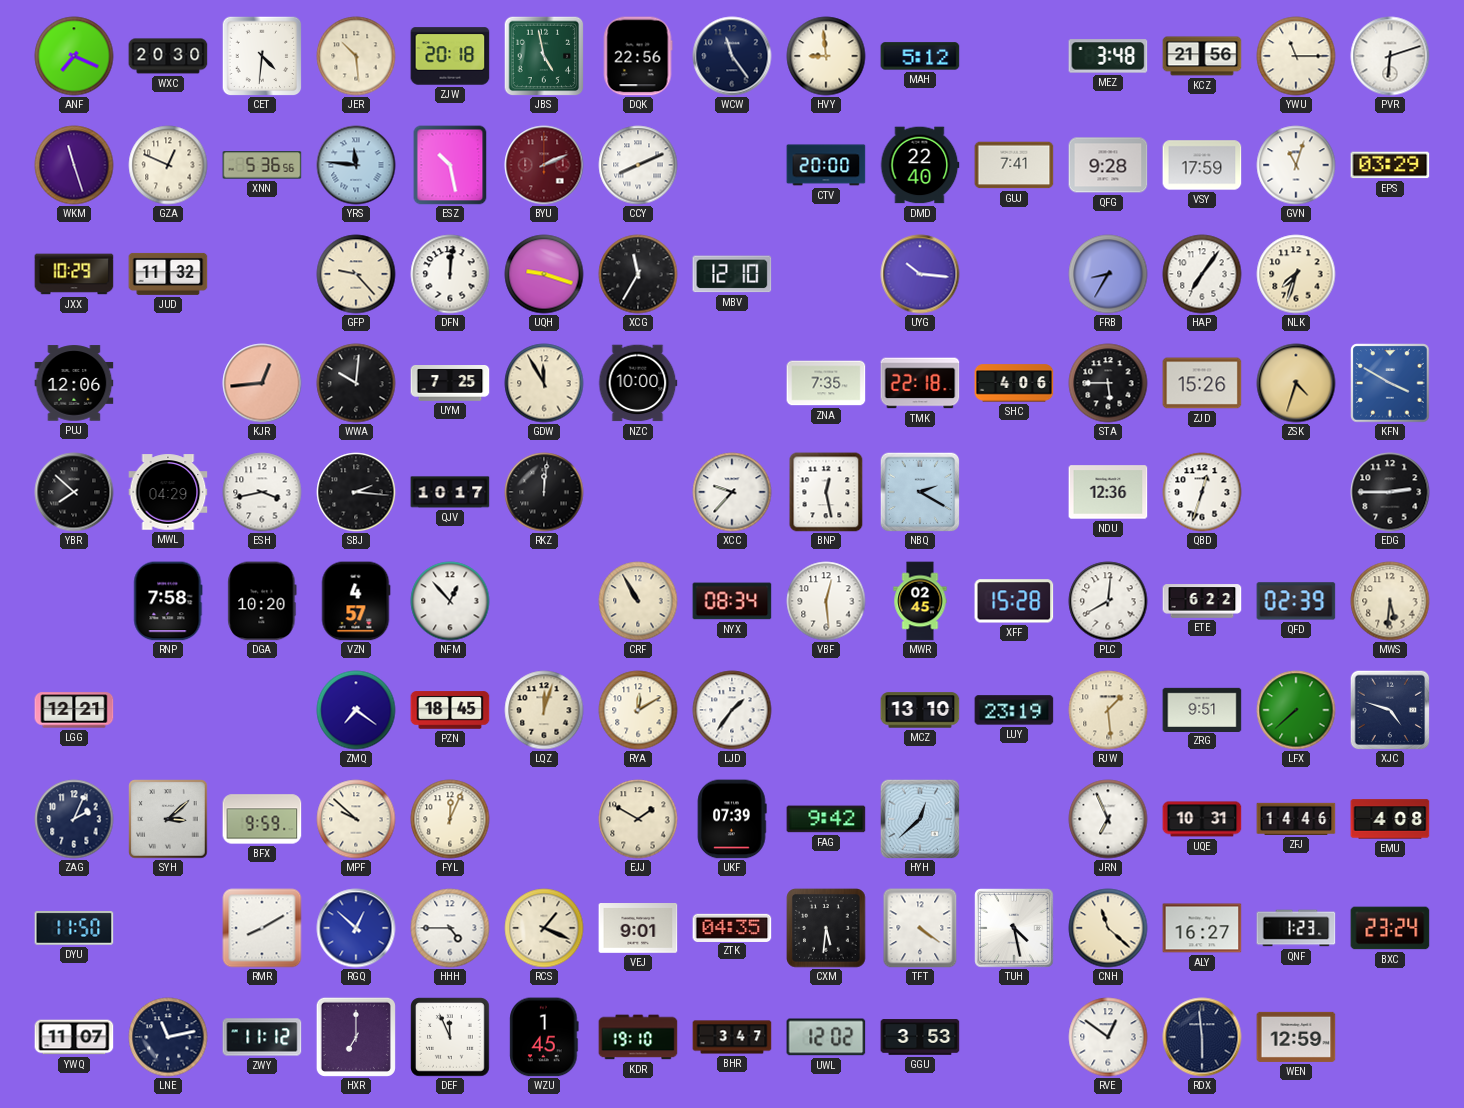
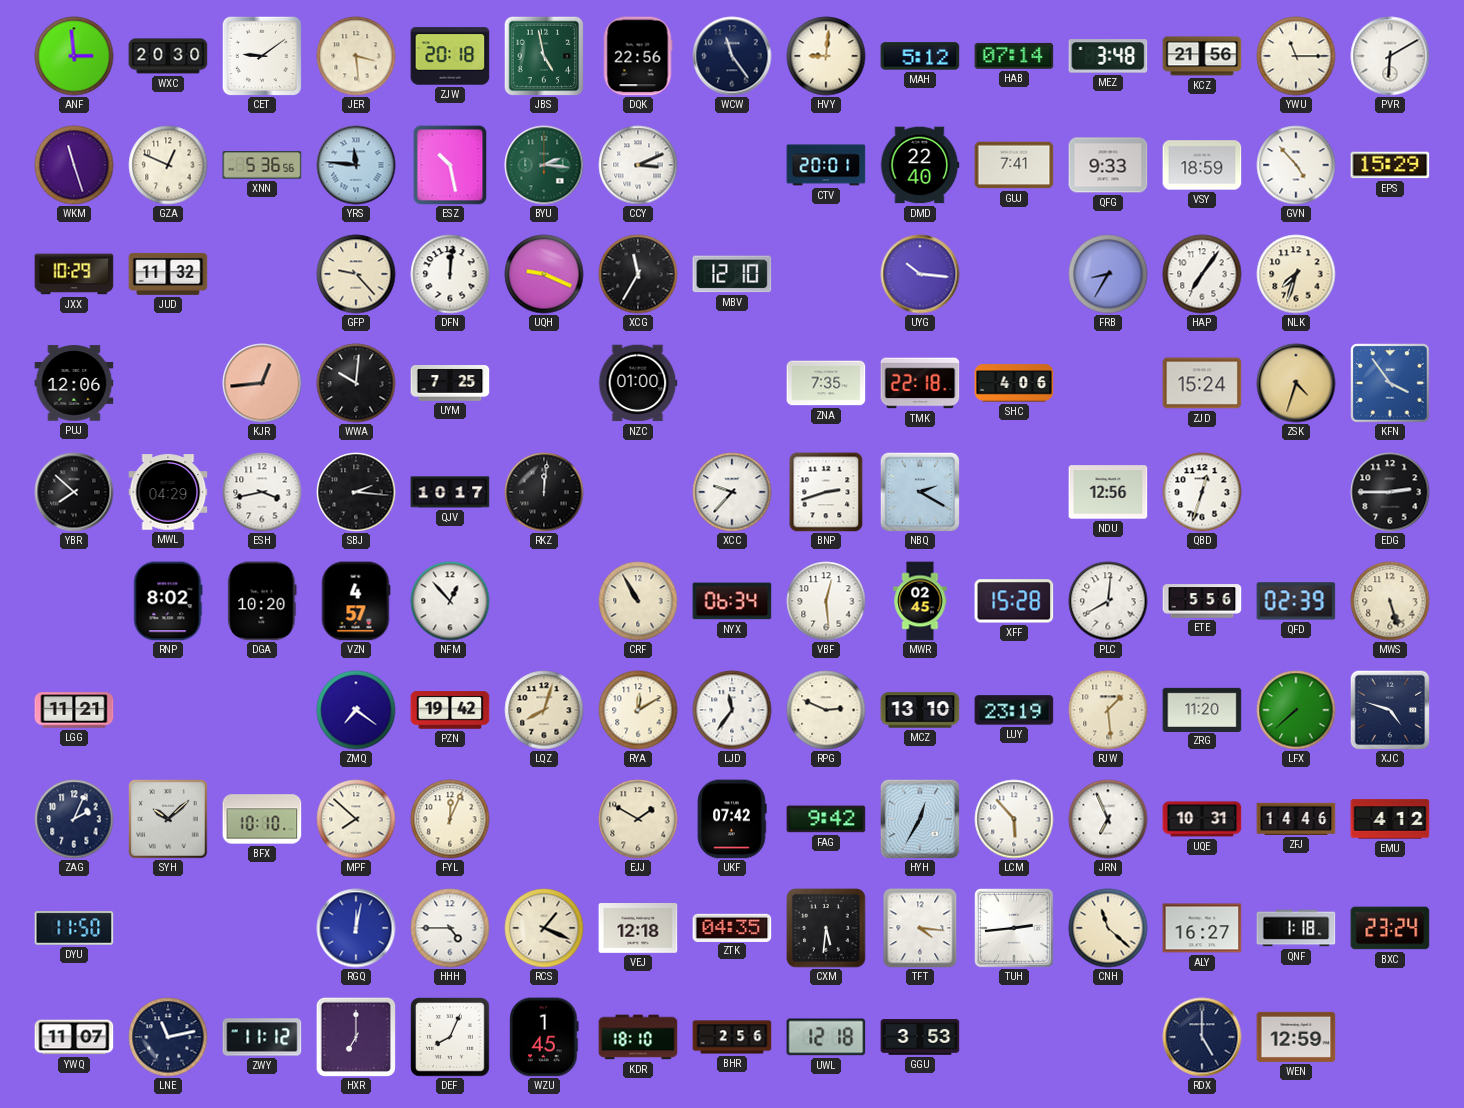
ANF: 7:19 -> 2:59
CET: 4:31 -> 9:09
JER: 10:29 -> 3:29
HVY: 8:59 -> 9:01
HAB: none -> 07:14
PVR: 6:12 -> 6:10
BYU: 2:11 -> 2:16
BYU dial: burgundy -> green
CCY: 8:11 -> 3:11
CTV: 20:00 -> 20:01
QFG: 9:28 -> 9:33
VSY: 17:59 -> 18:59
GVN: 11:03 -> 4:53
EPS: 03:29 -> 15:29
UQH: 9:18 -> 9:19
GDW: 11:55 -> none
NZC: 10:00 -> 01:00
STA: 5:45 -> none
ZJD: 15:26 -> 15:24
KFN: 3:50 -> 3:54
BNP: 12:28 -> 2:42
NDU: 12:36 -> 12:56
RNP: 7:58 -> 8:02
NYX: 08:34 -> 06:34
ETE: 6:22 -> 5:56
MWS: 5:31 -> 5:27
LGG: 12:21 -> 11:21
PZN: 18:45 -> 19:42
LQZ: 12:03 -> 8:03
LJD: 1:36 -> 11:36
RPG: none -> 2:49
ZRG: 9:51 -> 11:20
SYH: 3:08 -> 10:08
BFX: 9:59 -> 10:10
MPF: 9:52 -> 7:52
UKF: 07:39 -> 07:42
HYH: 12:38 -> 12:35
LCM: none -> 5:53
EMU: 4:08 -> 4:12
RMR: 8:10 -> none
RGQ: 12:52 -> 12:02
VEJ: 9:01 -> 12:18
TFT: 4:21 -> 4:16
TUH: 4:28 -> 2:44
QNF: 1:23 -> 1:18
DEF: 11:56 -> 8:04
KDR: 19:10 -> 18:10
BHR: 3:47 -> 2:56
UWL: 12:02 -> 12:18
RVE: 12:51 -> none
RDX: 5:59 -> 5:00
